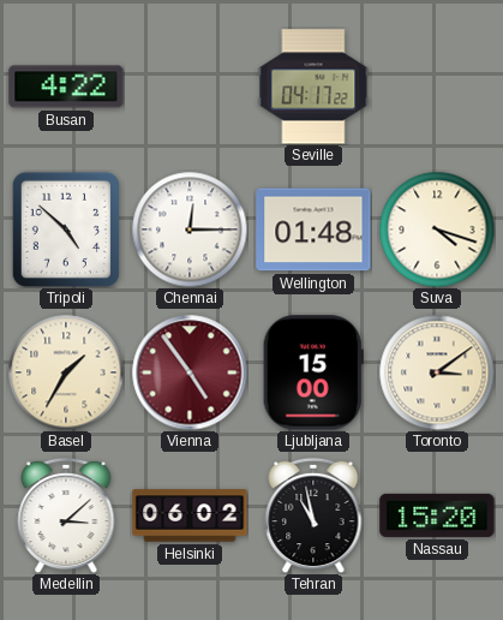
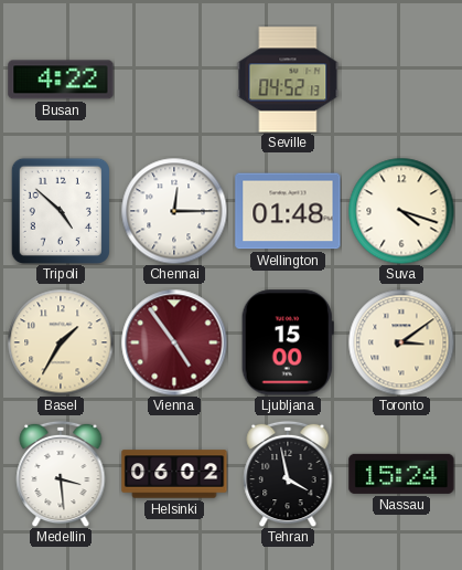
Seville: 04:17 -> 04:52
Medellin: 3:08 -> 3:29
Tehran: 10:58 -> 3:58
Nassau: 15:20 -> 15:24
